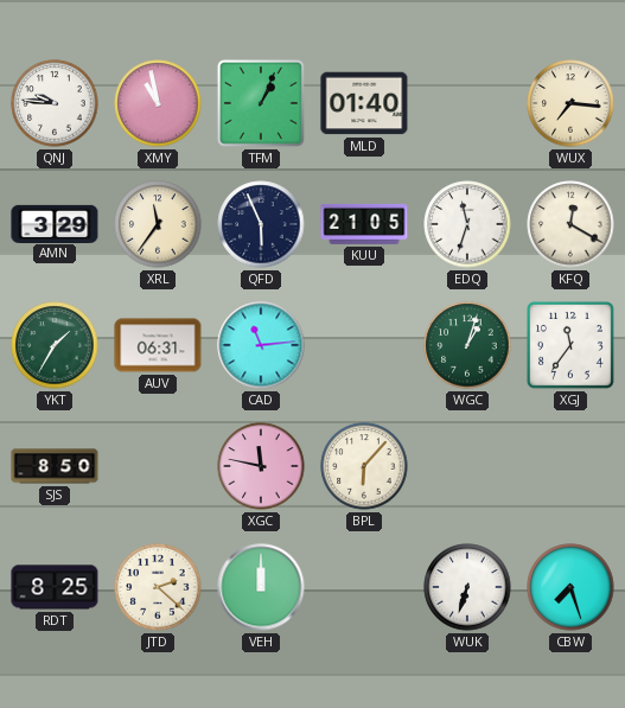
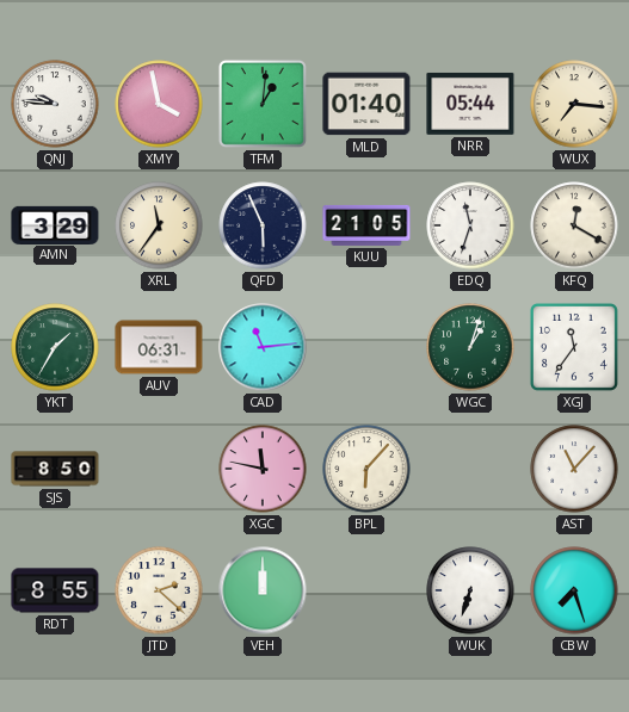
XMY: 10:58 -> 3:58
TFM: 1:04 -> 1:01
NRR: none -> 05:44
AST: none -> 11:07
RDT: 8:25 -> 8:55
